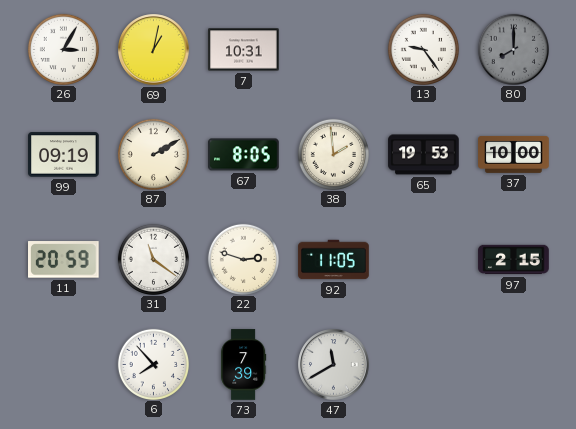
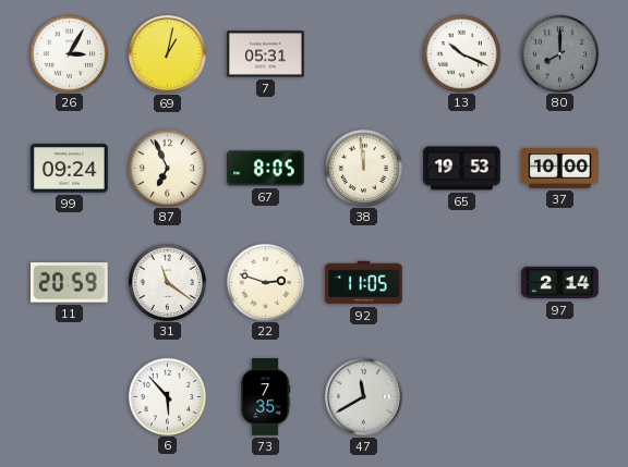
7: 10:31 -> 05:31
13: 9:24 -> 10:19
99: 09:19 -> 09:24
87: 2:10 -> 6:56
38: 1:59 -> 11:59
97: 2:15 -> 2:14
6: 7:53 -> 5:53
73: 7:39 -> 7:35
